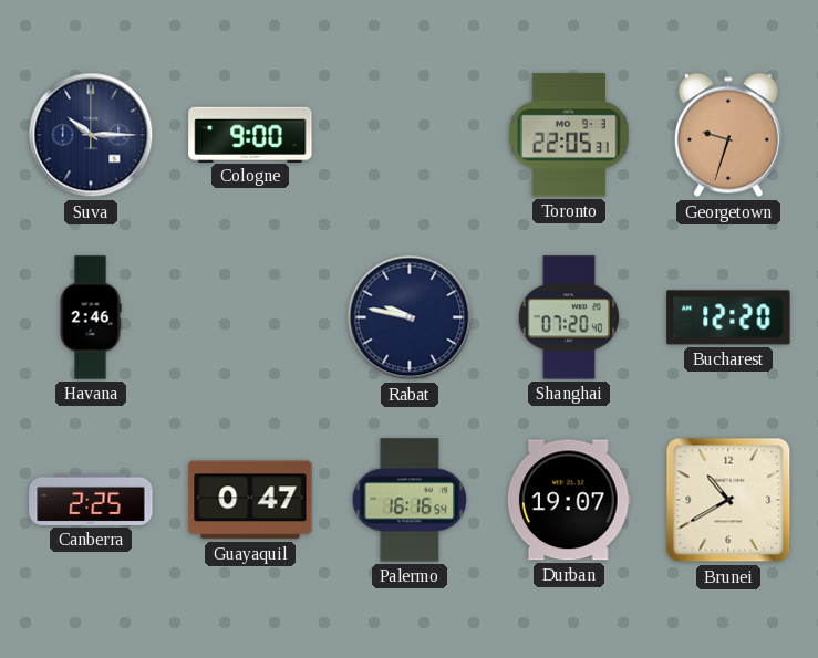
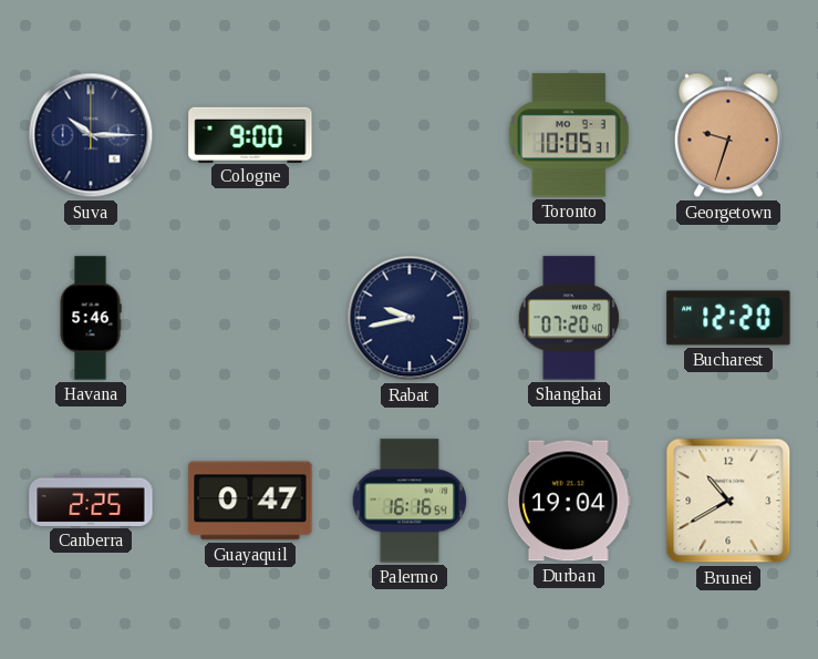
Toronto: 22:05 -> 10:05
Havana: 2:46 -> 5:46
Rabat: 9:47 -> 9:43
Durban: 19:07 -> 19:04
